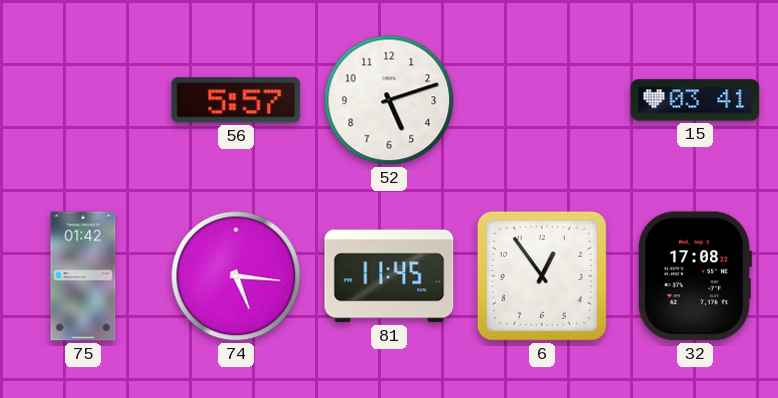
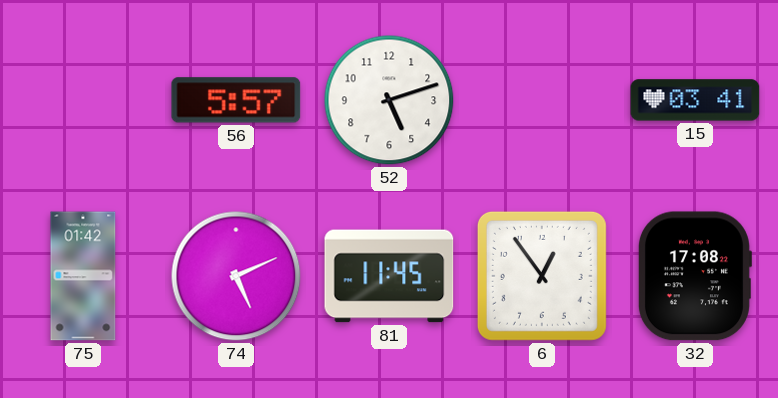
74: 5:16 -> 5:11
